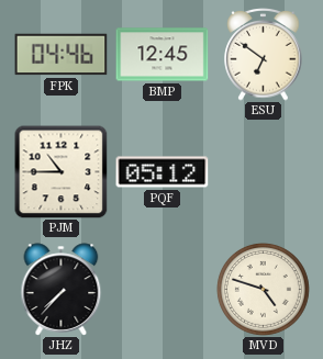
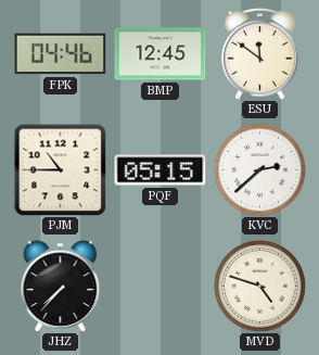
ESU: 6:51 -> 11:51
PQF: 05:12 -> 05:15
KVC: none -> 2:38
